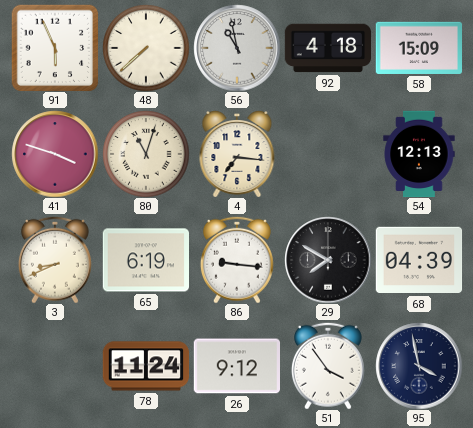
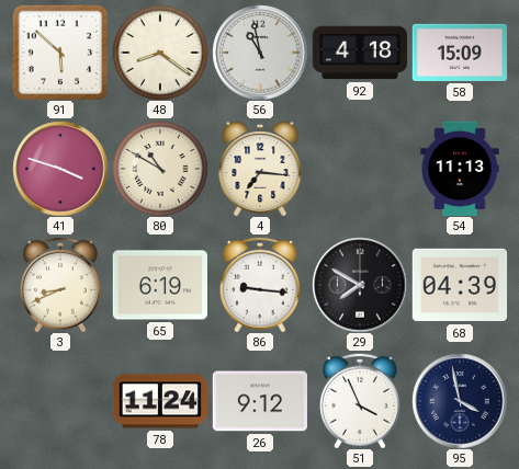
91: 5:56 -> 5:52
48: 7:38 -> 8:21
80: 11:03 -> 10:50
54: 12:13 -> 11:13
51: 3:54 -> 3:56
